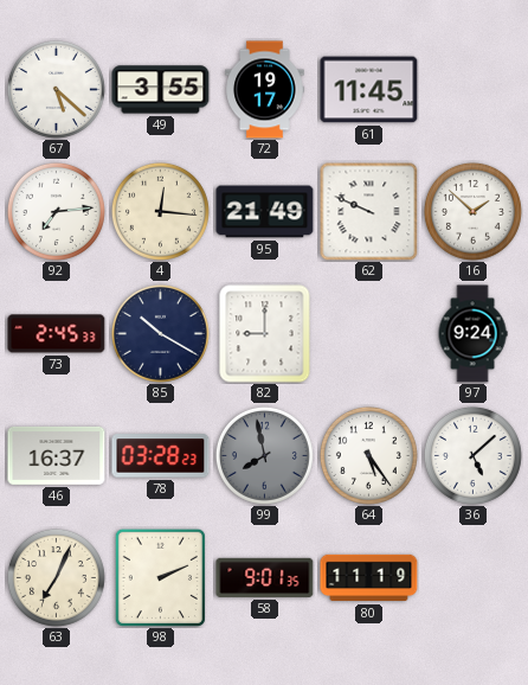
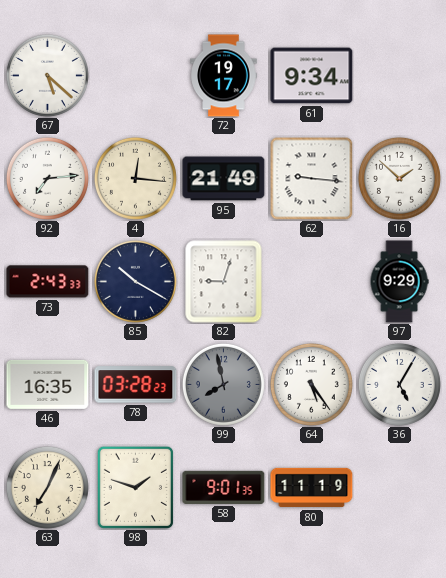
49: 3:55 -> none
61: 11:45 -> 9:34
62: 9:49 -> 9:16
73: 2:45 -> 2:43
82: 9:00 -> 9:03
97: 9:24 -> 9:29
46: 16:37 -> 16:35
36: 5:08 -> 5:05
98: 2:11 -> 1:48
